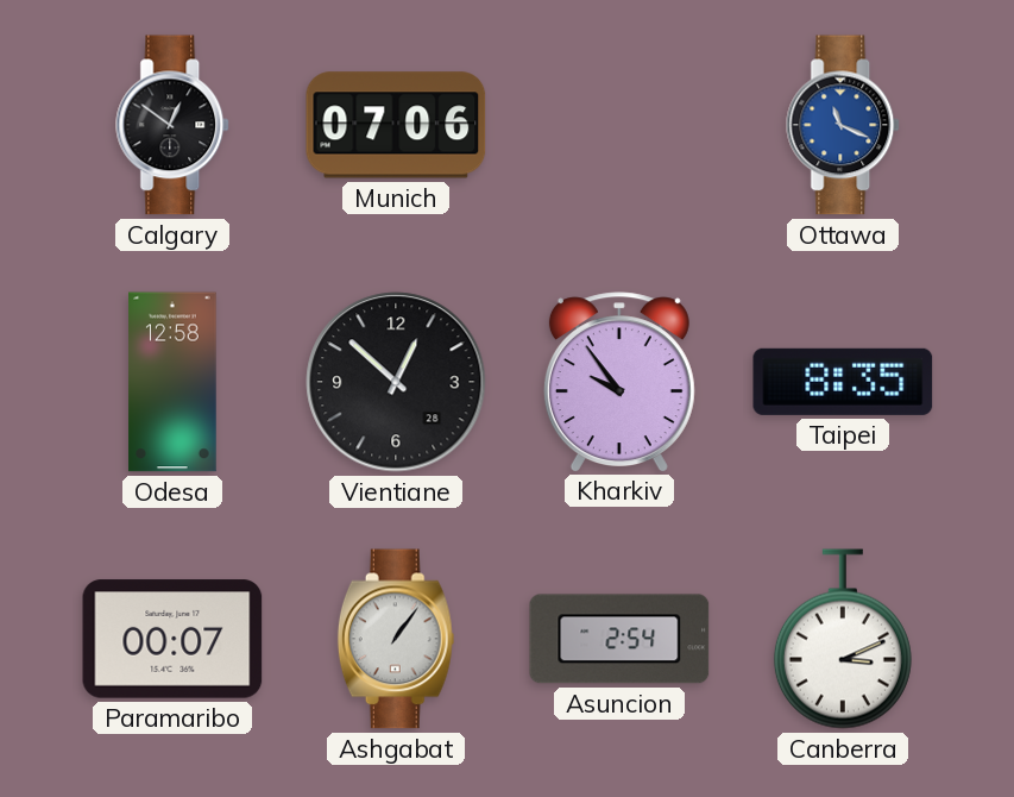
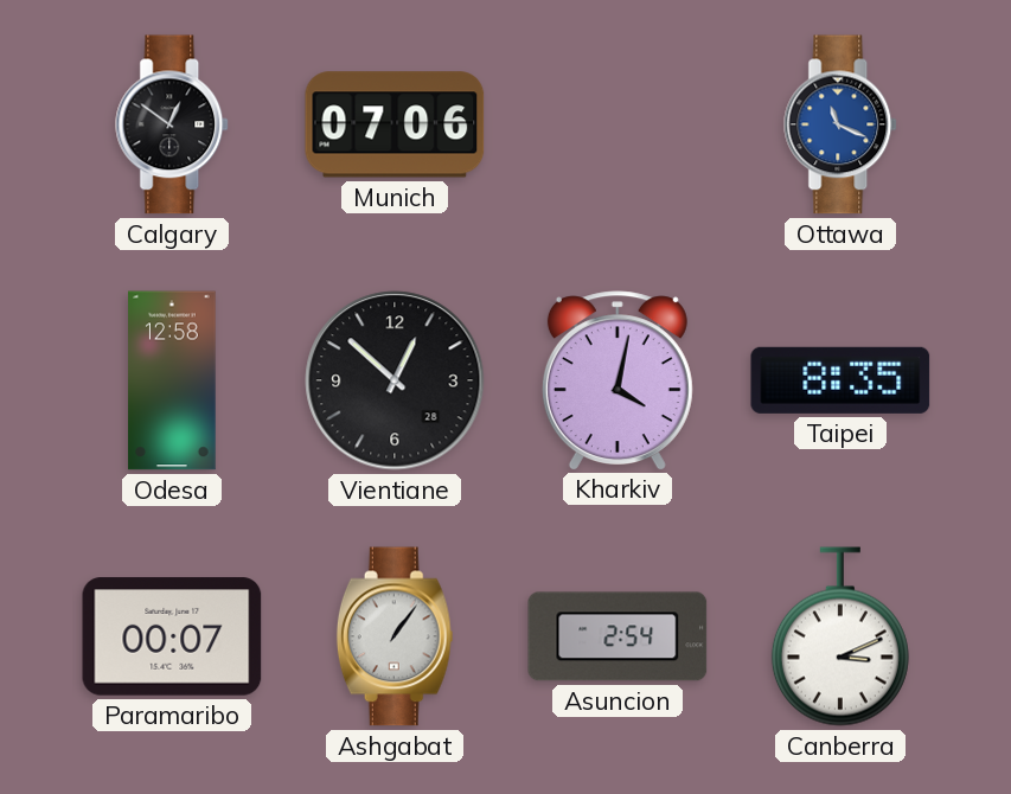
Kharkiv: 9:54 -> 4:02
